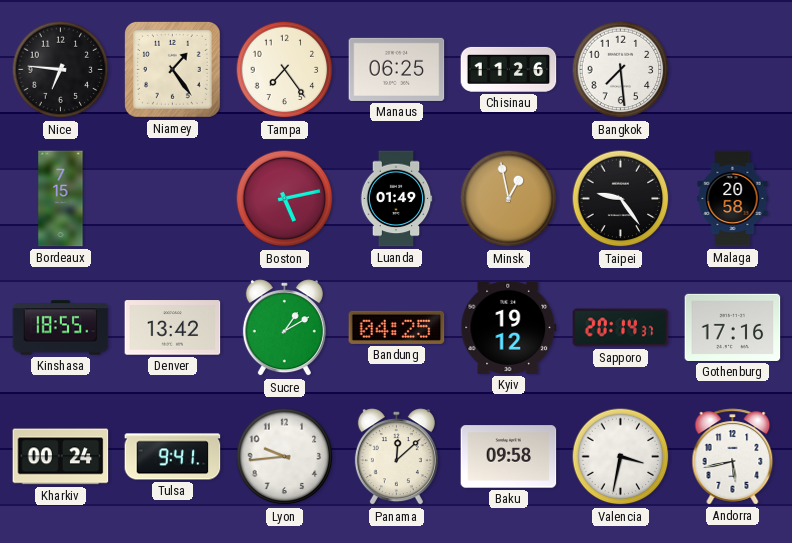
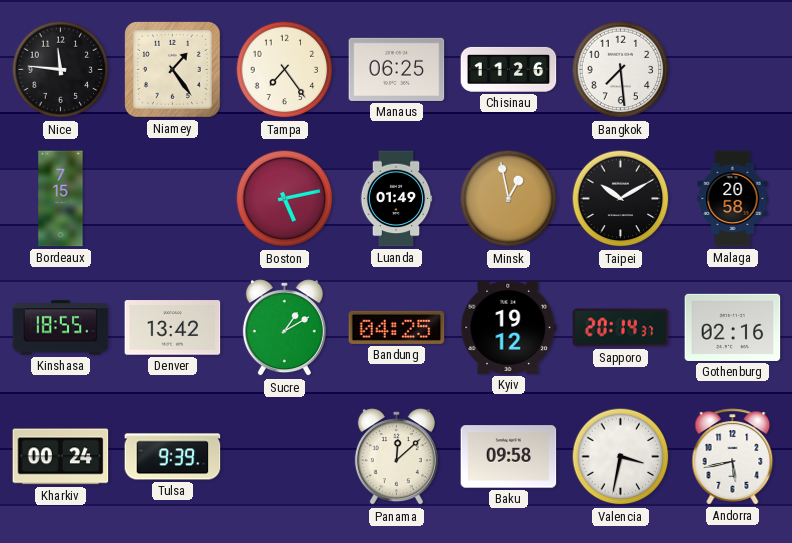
Nice: 6:46 -> 11:46
Taipei: 9:24 -> 10:10
Gothenburg: 17:16 -> 02:16
Tulsa: 9:41 -> 9:39
Lyon: 9:44 -> none
